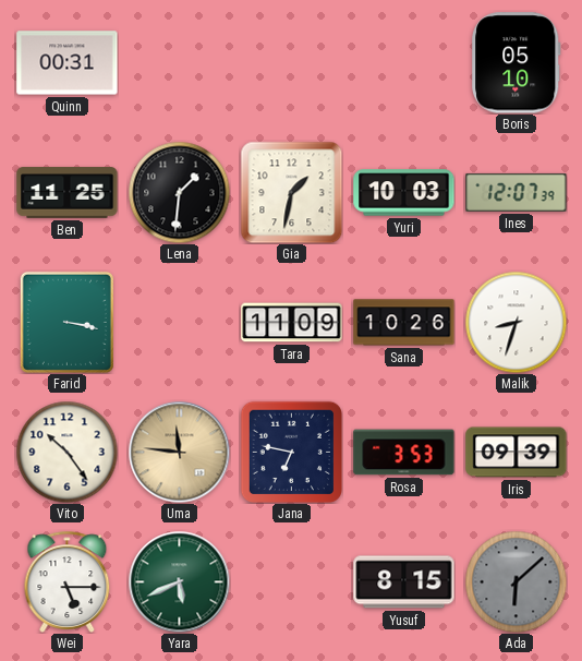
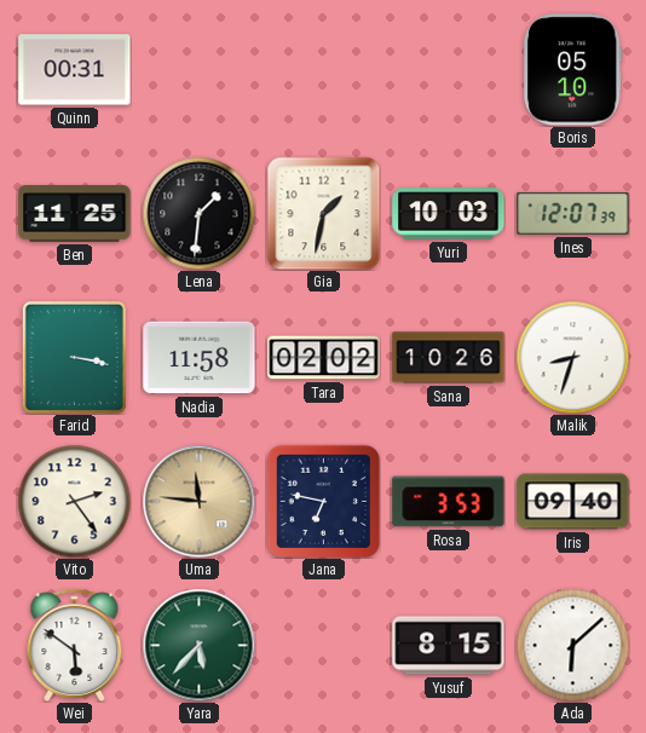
Nadia: none -> 11:58
Tara: 11:09 -> 02:02
Vito: 10:24 -> 2:24
Iris: 09:39 -> 09:40
Wei: 5:15 -> 5:51
Yara: 5:41 -> 5:37
Ada dial: grey -> white
